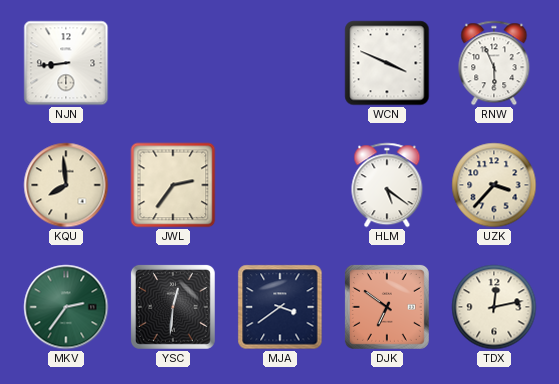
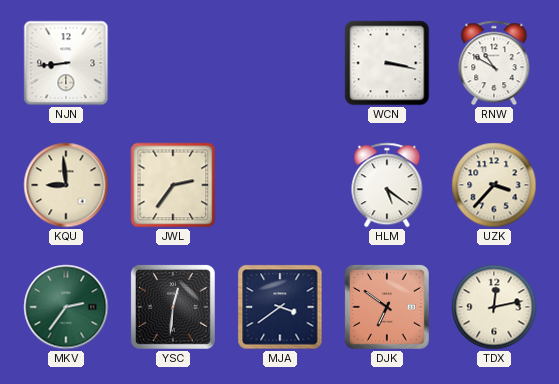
WCN: 3:49 -> 3:17
RNW: 5:56 -> 10:50
KQU: 7:59 -> 8:59
